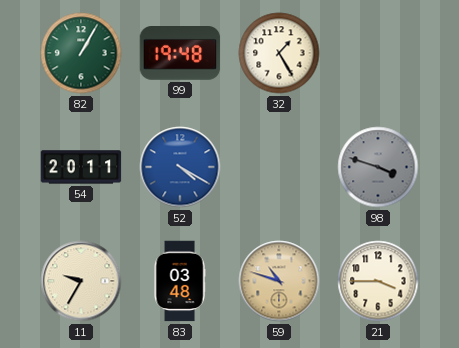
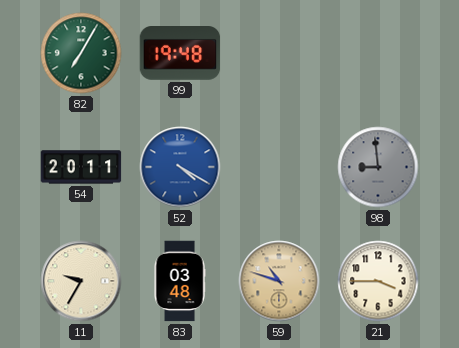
82: 1:05 -> 7:05
32: 1:25 -> none
98: 3:48 -> 8:59
